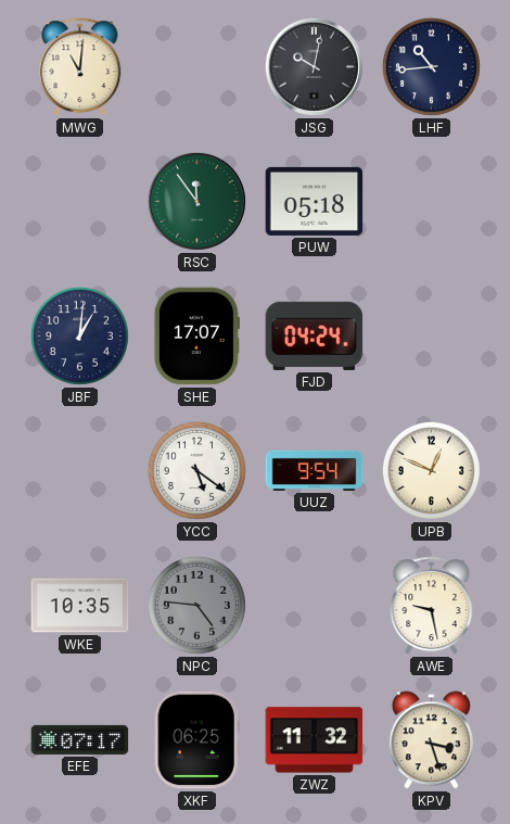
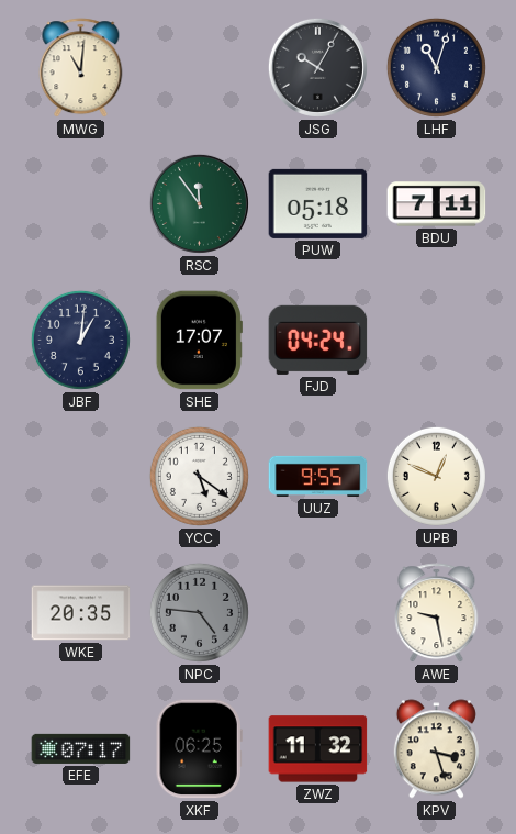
JSG: 10:02 -> 10:05
LHF: 10:44 -> 11:03
BDU: none -> 7:11
UUZ: 9:54 -> 9:55
WKE: 10:35 -> 20:35
